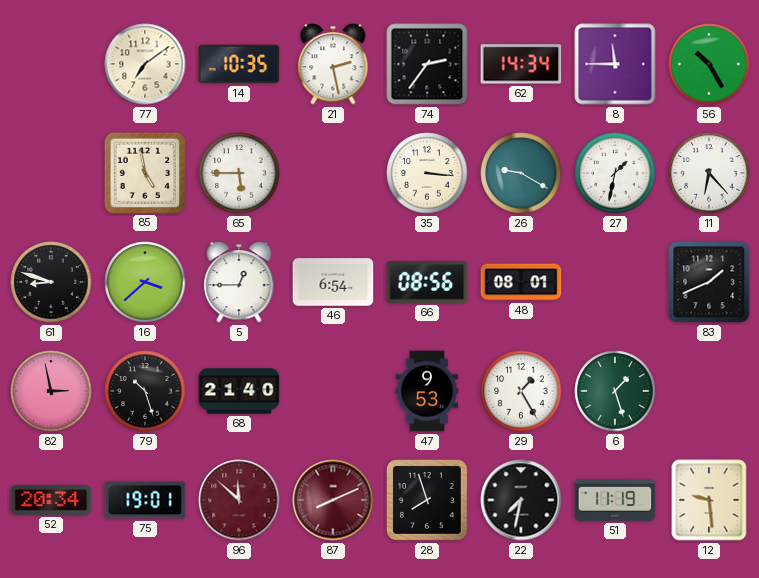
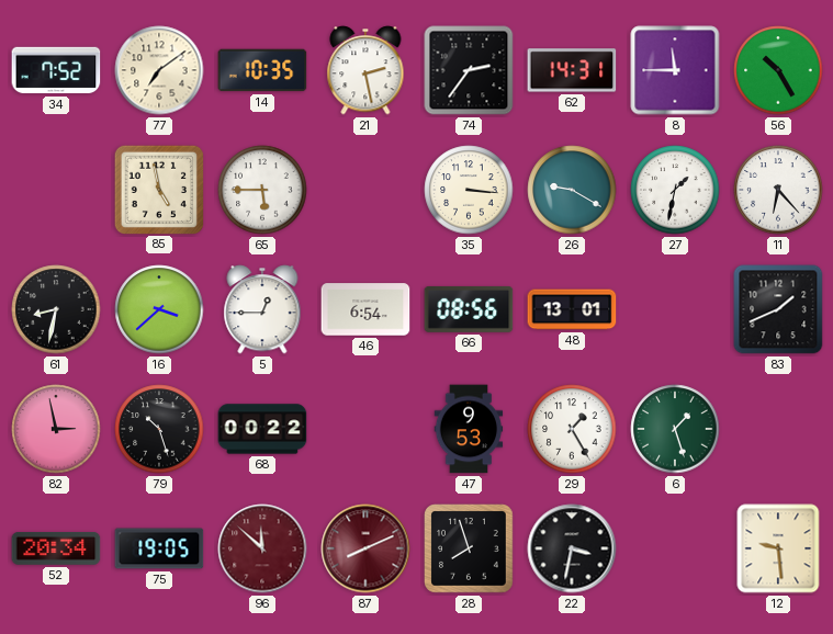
34: none -> 7:52
62: 14:34 -> 14:31
61: 8:48 -> 8:32
48: 08:01 -> 13:01
68: 21:40 -> 00:22
75: 19:01 -> 19:05
22: 7:32 -> 3:32
51: 11:19 -> none
